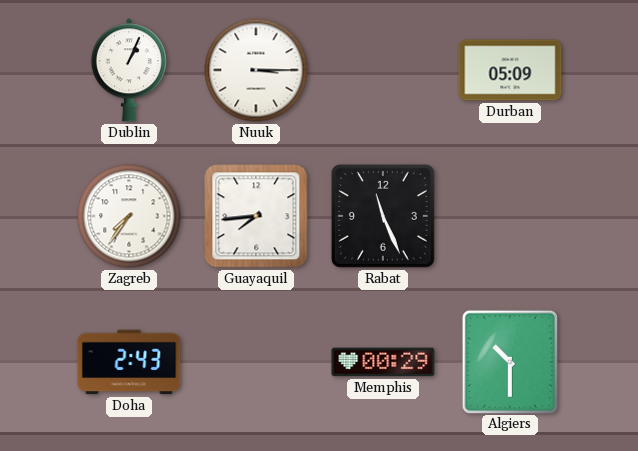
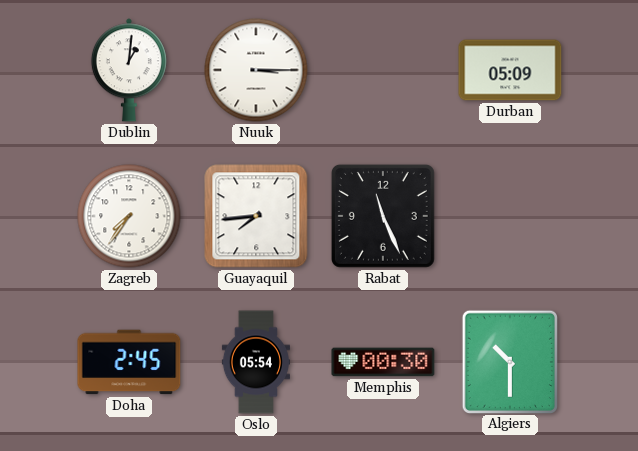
Dublin: 1:04 -> 1:01
Doha: 2:43 -> 2:45
Oslo: none -> 05:54
Memphis: 00:29 -> 00:30
